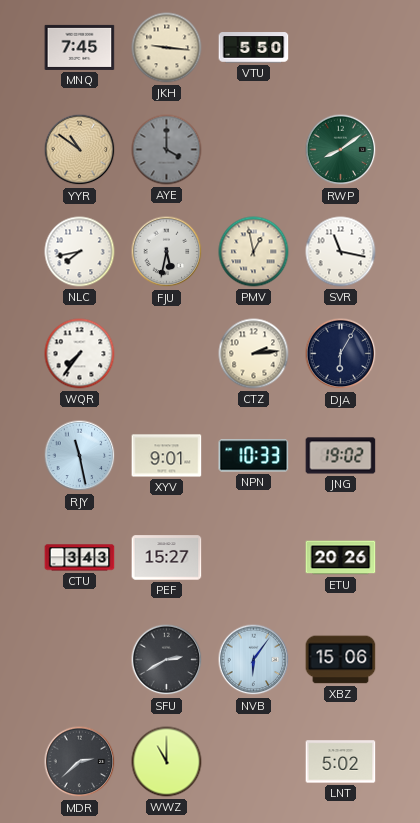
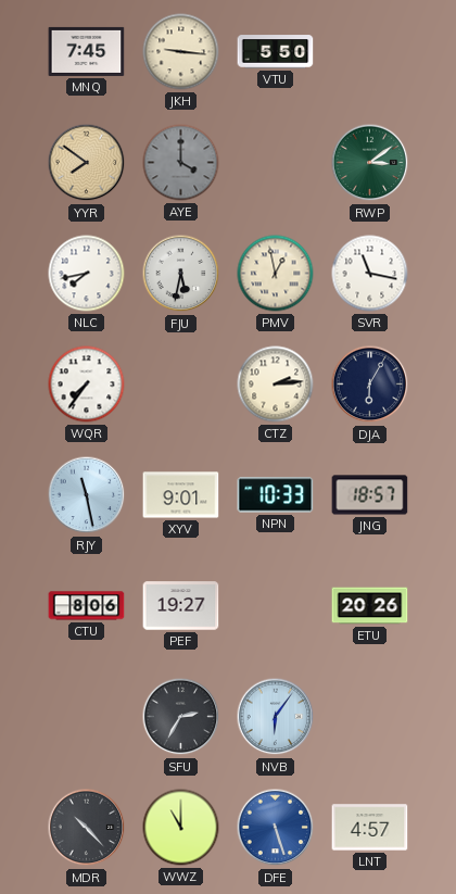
YYR: 10:51 -> 7:51
RWP: 8:09 -> 3:09
JNG: 19:02 -> 18:57
CTU: 3:43 -> 8:06
PEF: 15:27 -> 19:27
SFU: 2:40 -> 2:35
XBZ: 15:06 -> none
MDR: 2:38 -> 10:23
DFE: none -> 5:27
LNT: 5:02 -> 4:57
